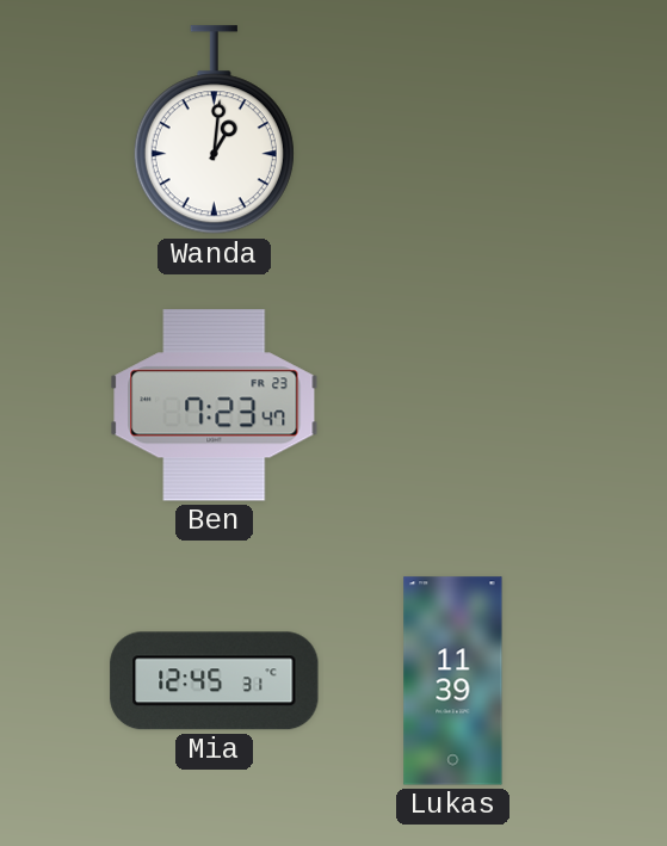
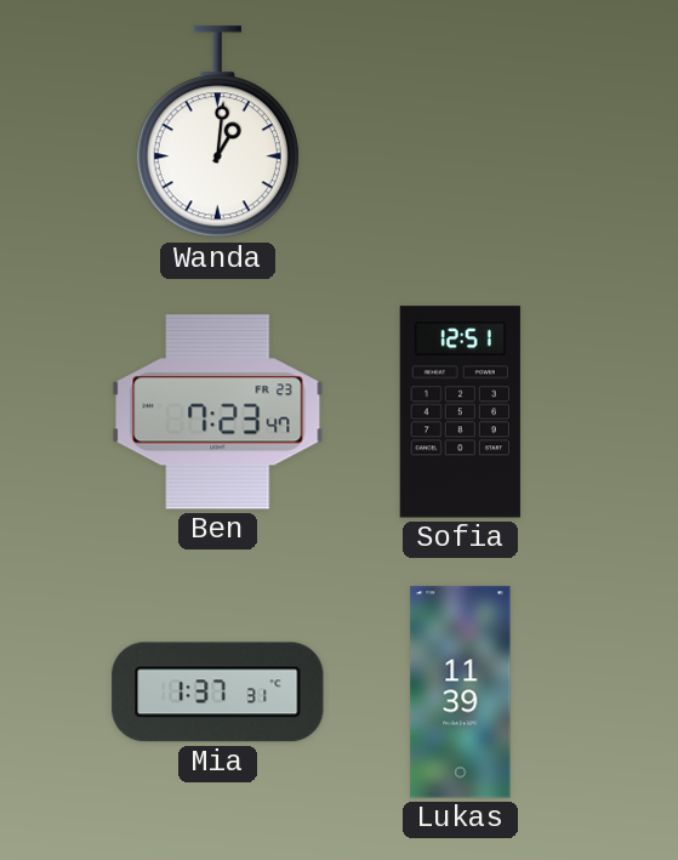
Sofia: none -> 12:51
Mia: 12:45 -> 1:37
